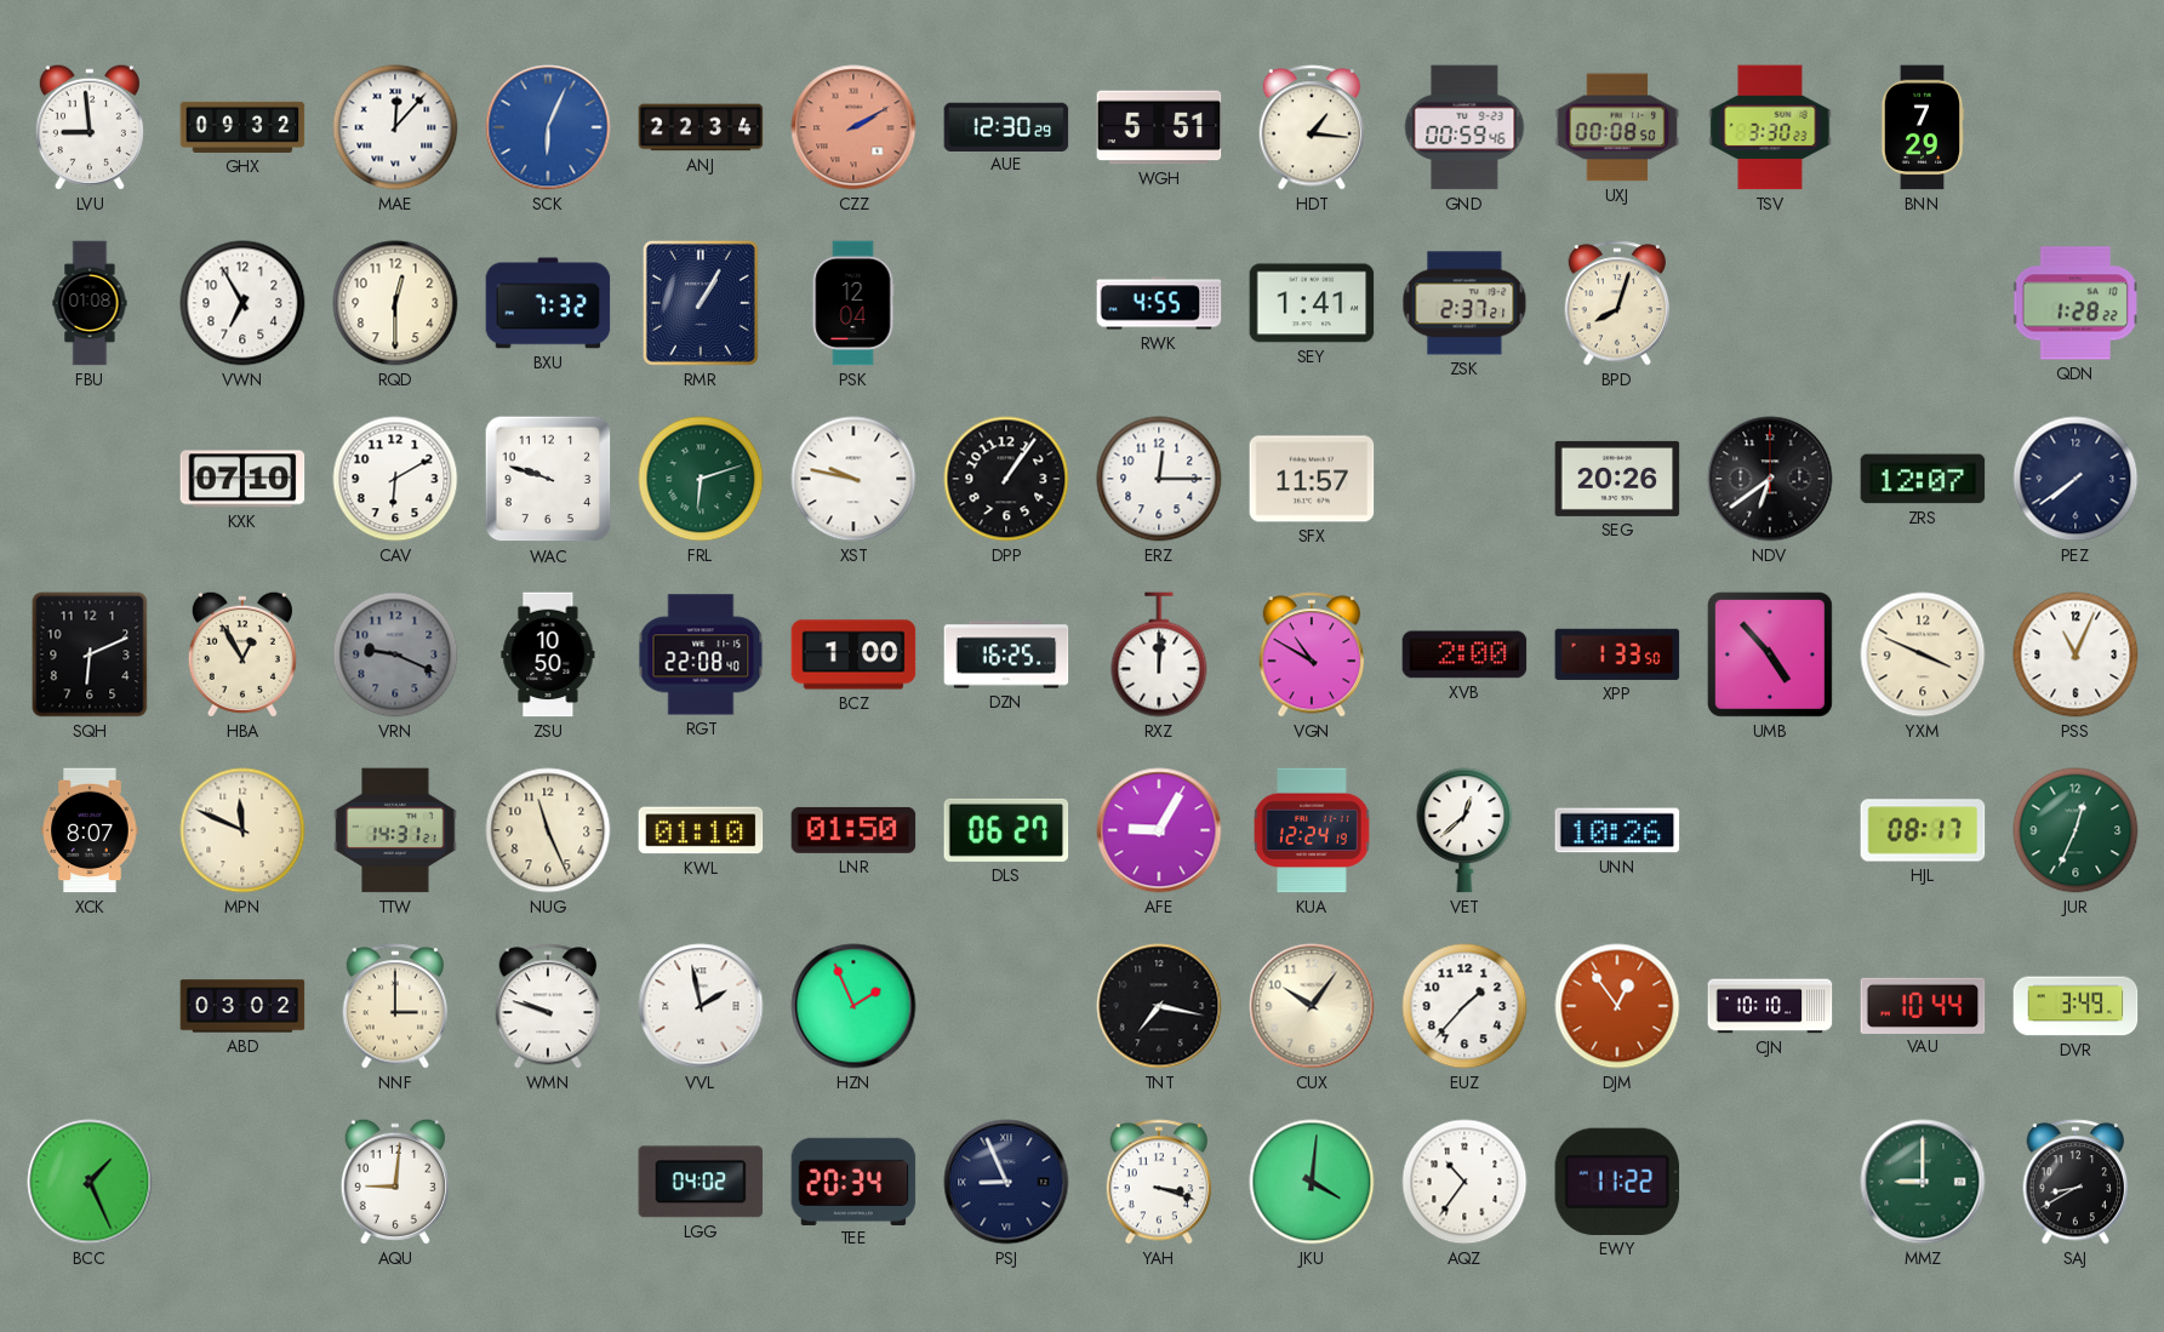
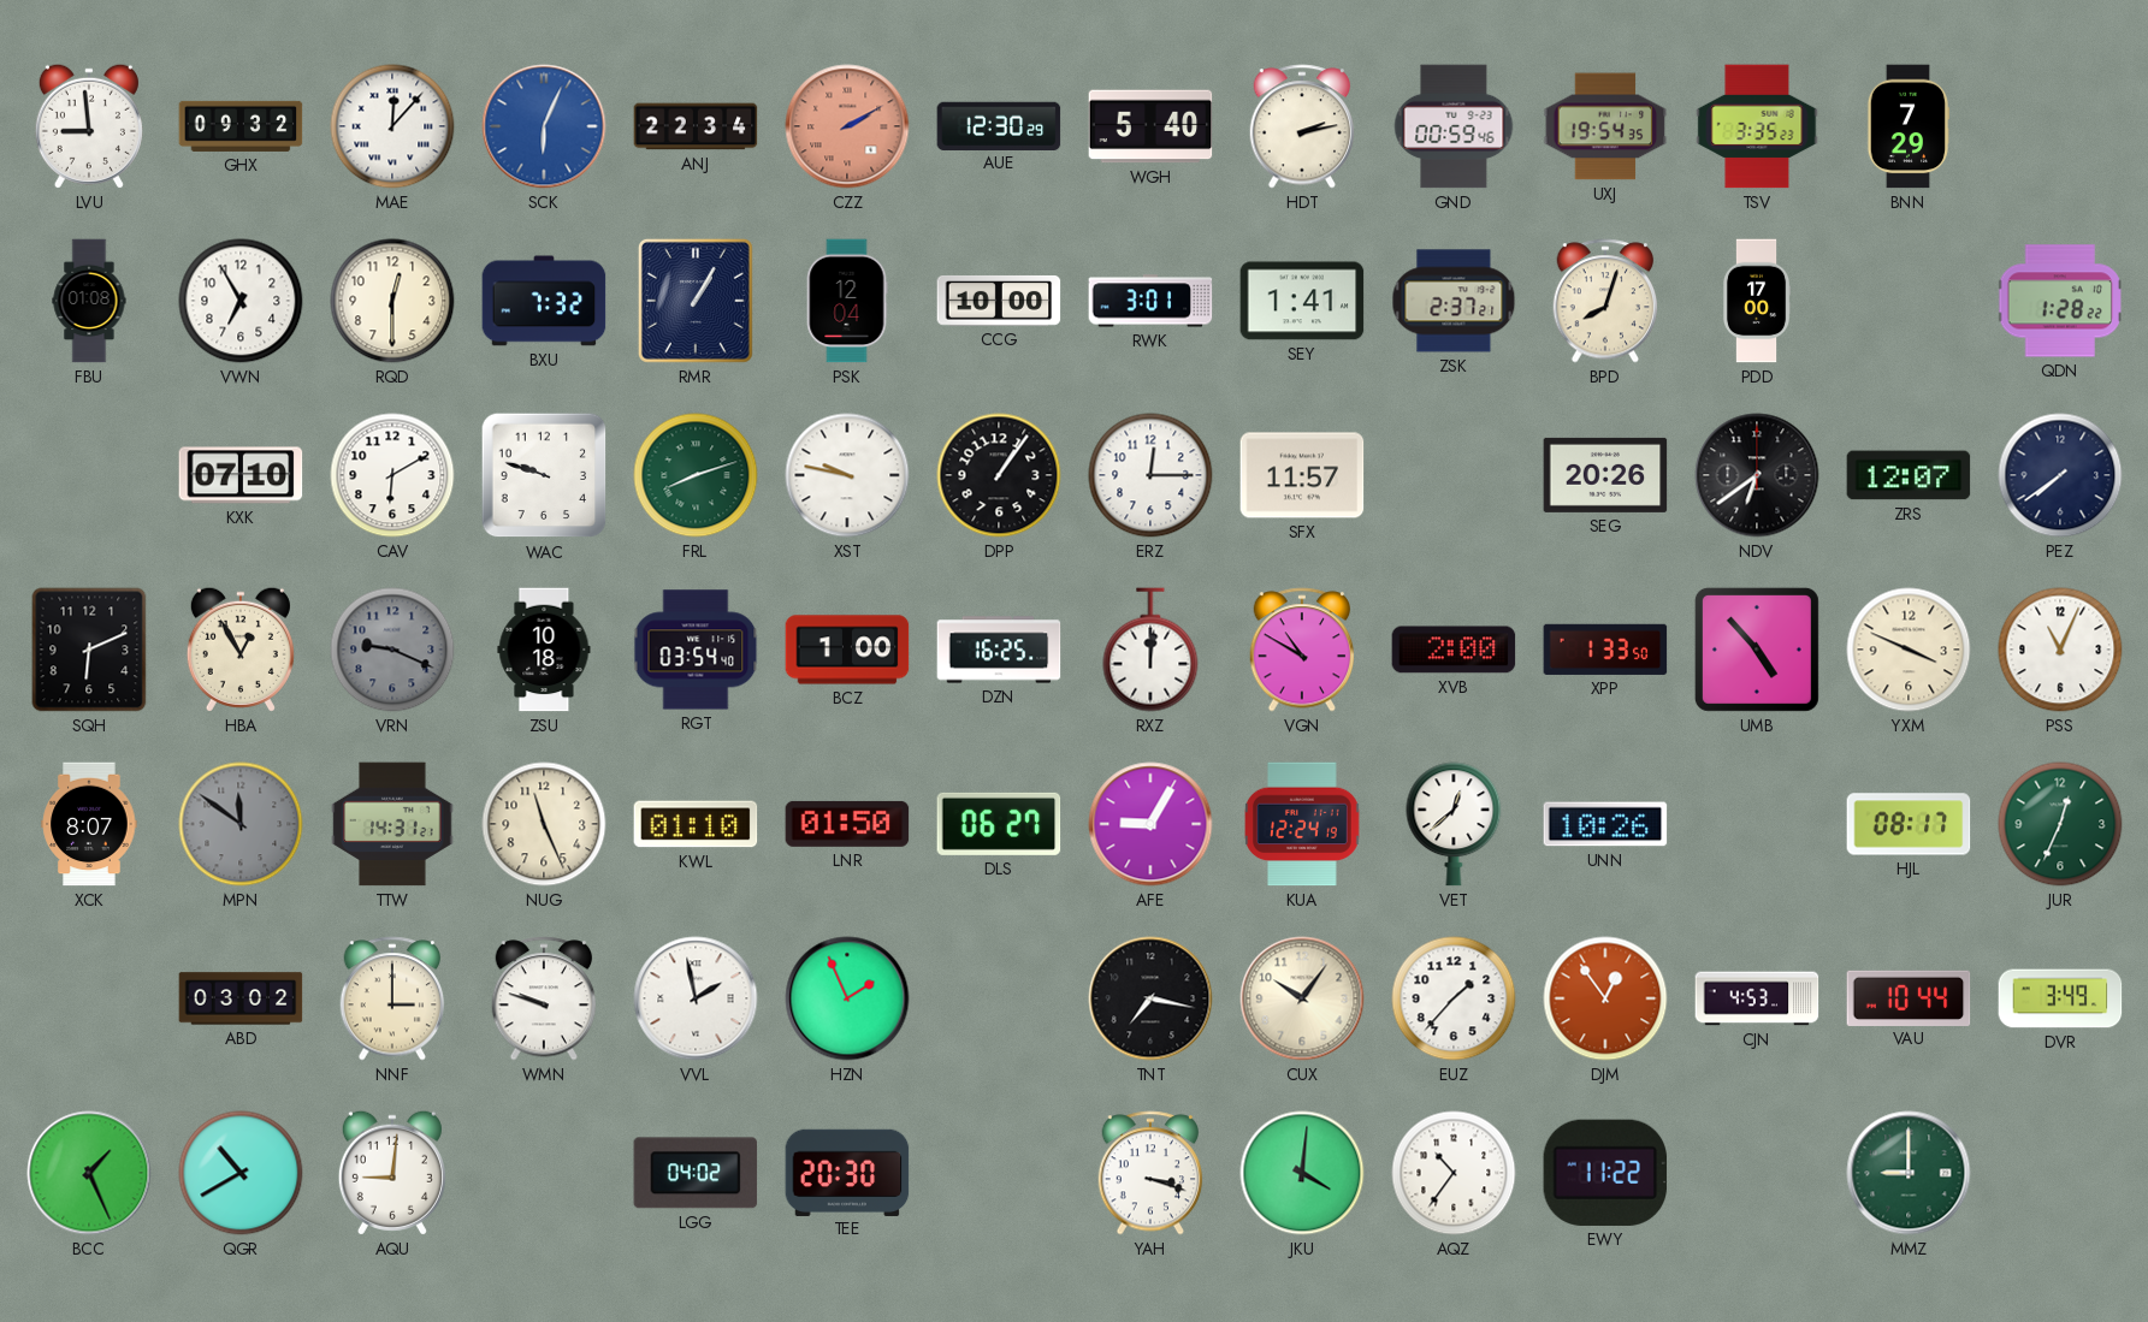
WGH: 5:51 -> 5:40
HDT: 1:16 -> 2:13
UXJ: 00:08 -> 19:54
TSV: 3:30 -> 3:35
CCG: none -> 10:00
RWK: 4:55 -> 3:01
PDD: none -> 17:00
FRL: 6:12 -> 8:12
ZSU: 10:50 -> 10:18
RGT: 22:08 -> 03:54
MPN: 11:49 -> 11:51
MPN dial: cream -> grey
CJN: 10:10 -> 4:53
QGR: none -> 10:40
TEE: 20:34 -> 20:30
PSJ: 8:56 -> none
SAJ: 8:40 -> none
